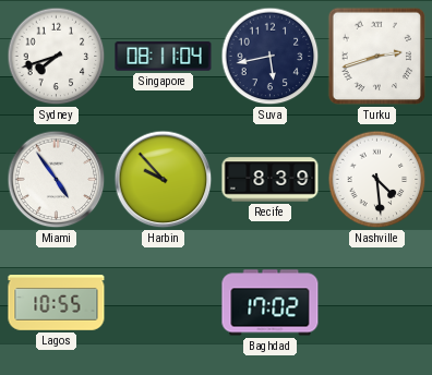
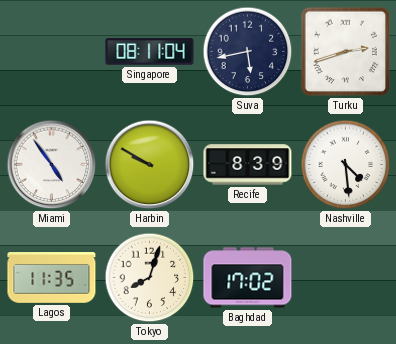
Sydney: 7:42 -> none
Harbin: 9:53 -> 9:50
Lagos: 10:55 -> 11:35
Tokyo: none -> 8:03
